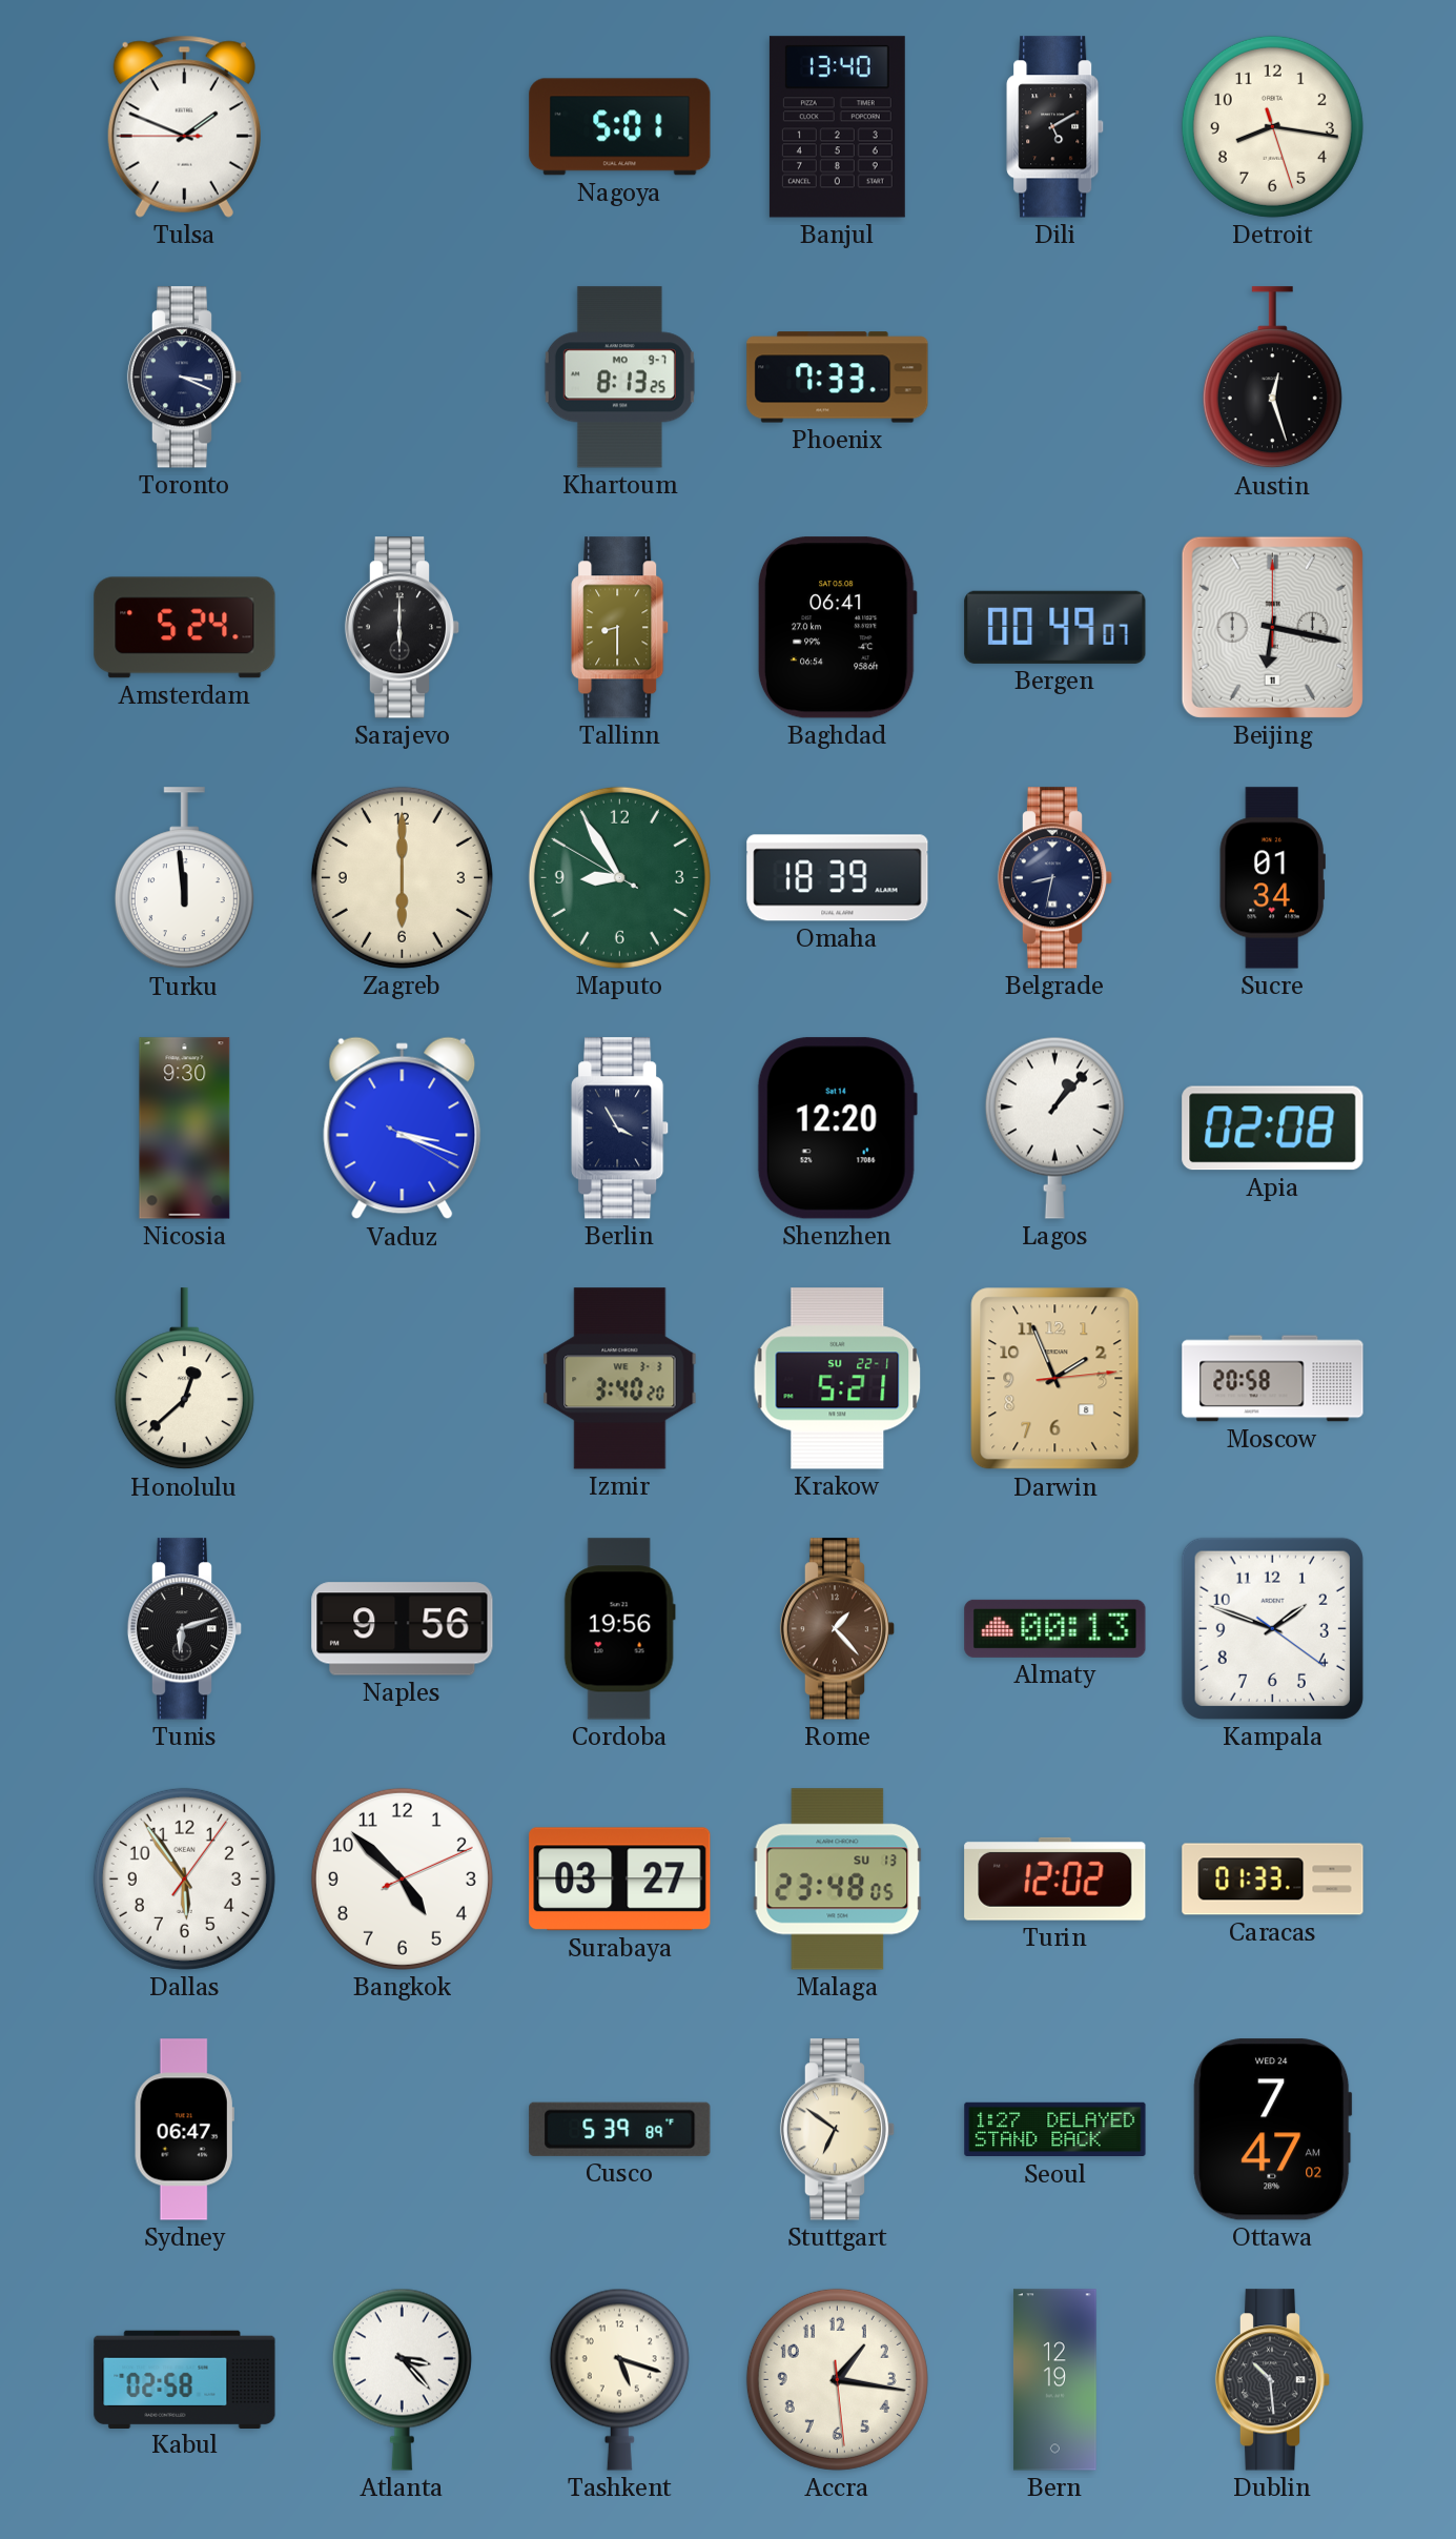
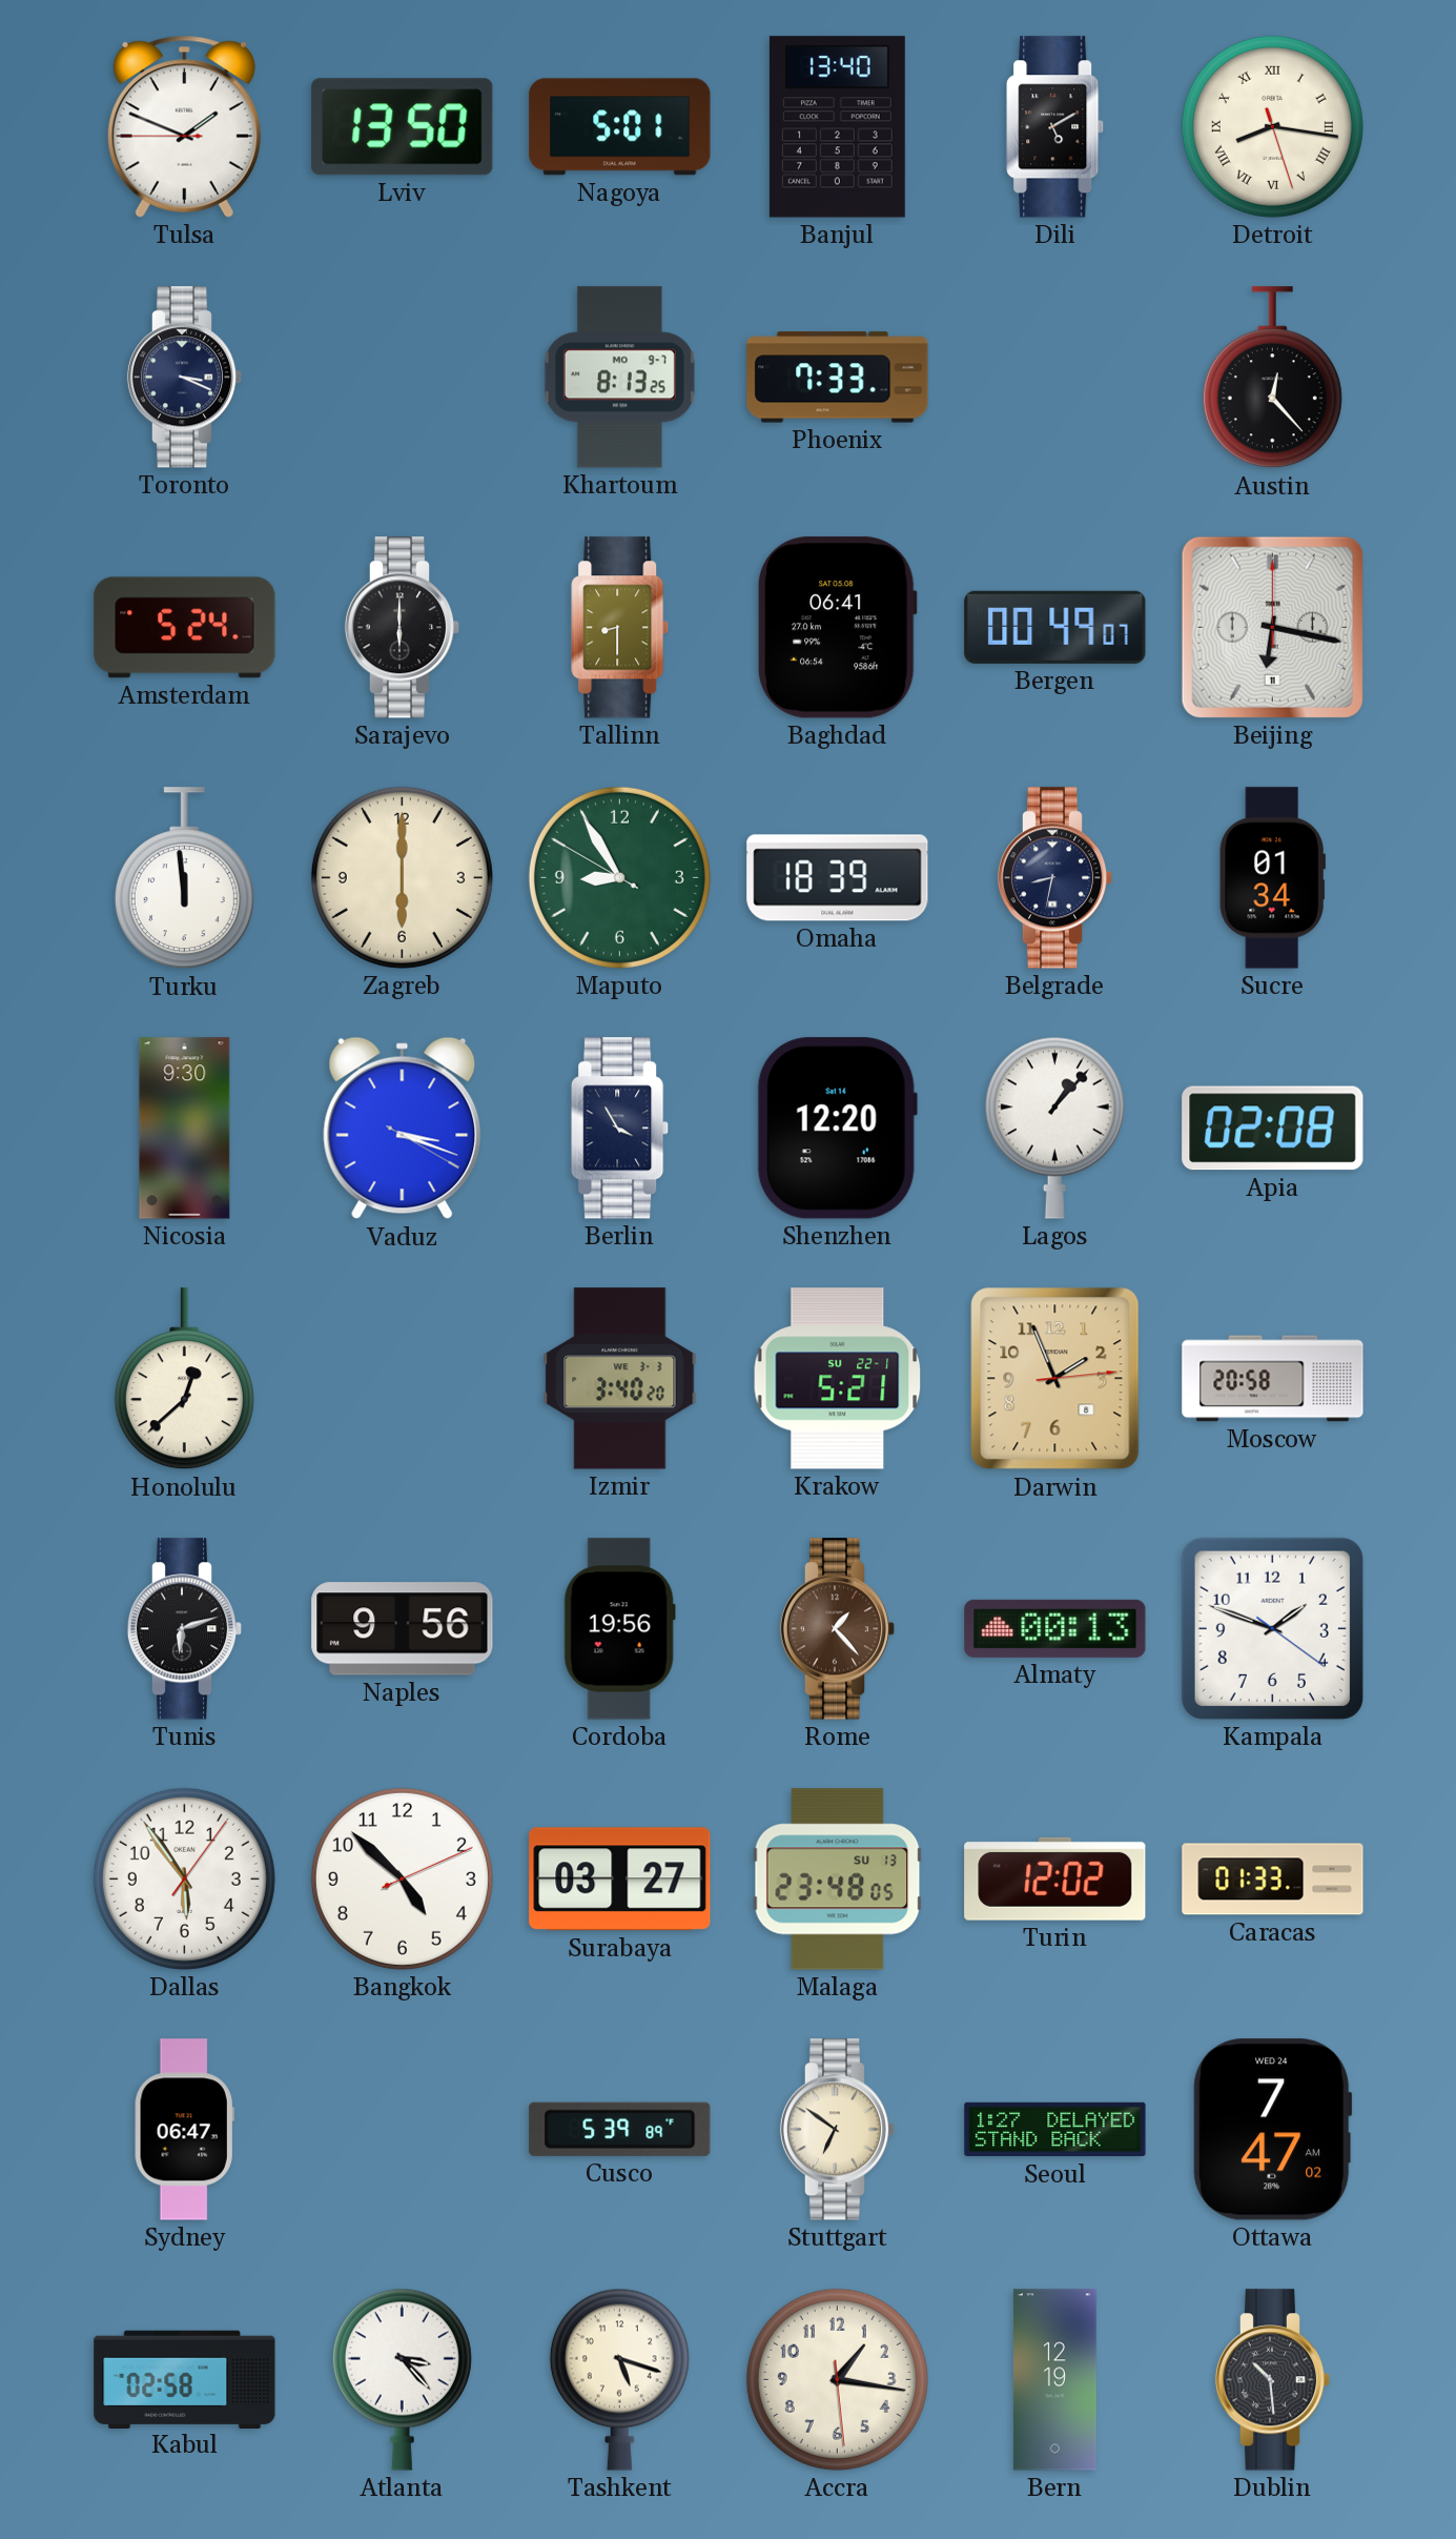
Lviv: none -> 13:50
Detroit numerals: Arabic -> Roman
Austin: 12:27 -> 12:23
